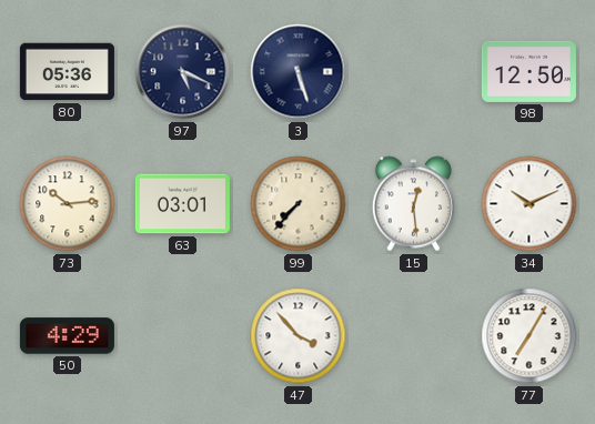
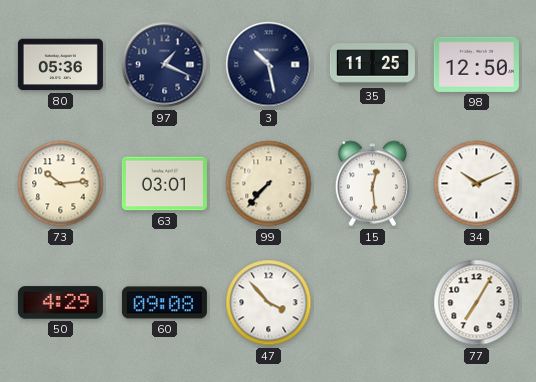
97: 5:19 -> 1:19
3: 5:27 -> 10:28
35: none -> 11:25
60: none -> 09:08
